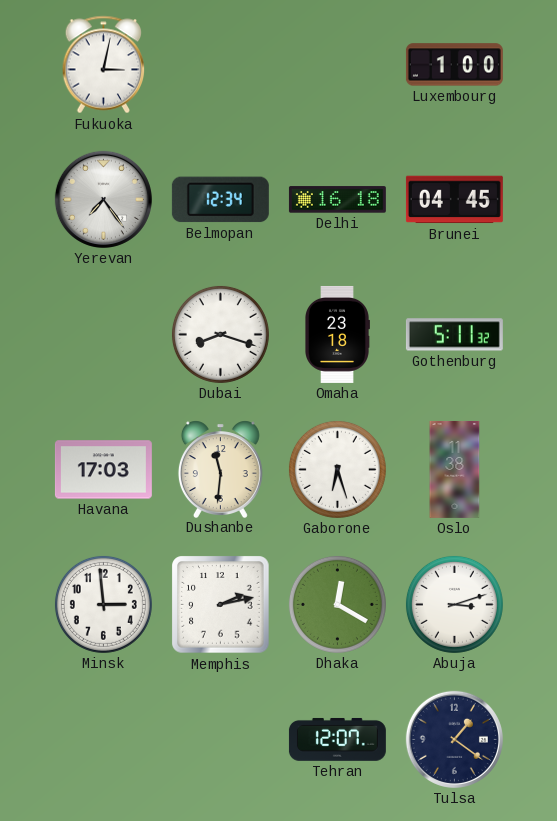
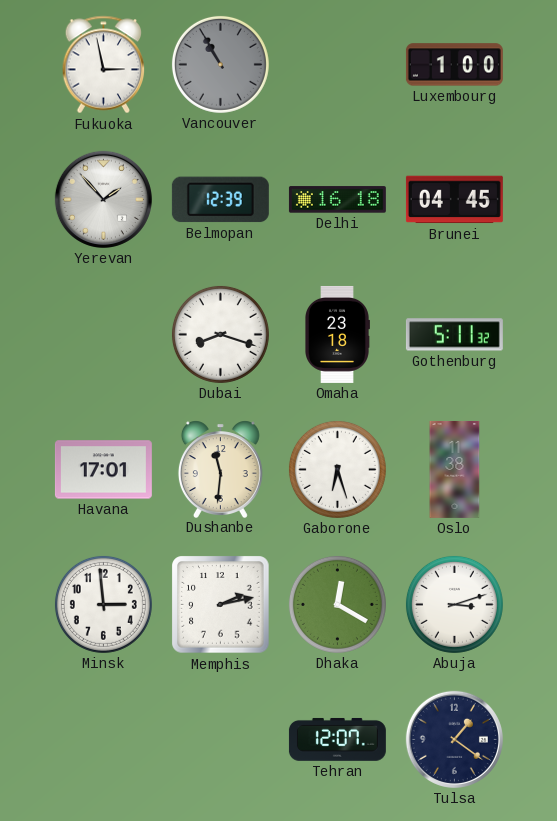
Fukuoka: 3:02 -> 2:58
Vancouver: none -> 10:55
Yerevan: 7:24 -> 1:53
Belmopan: 12:34 -> 12:39
Havana: 17:03 -> 17:01
